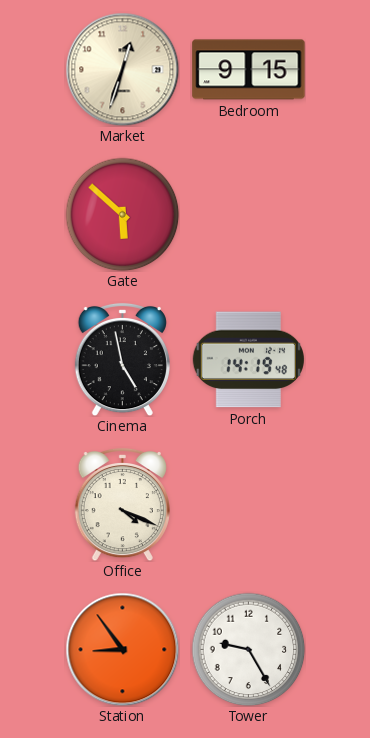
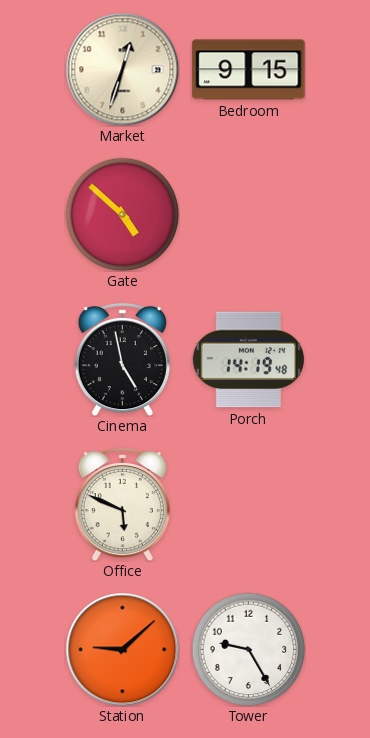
Gate: 5:52 -> 4:52
Office: 4:19 -> 5:49
Station: 8:54 -> 9:08
